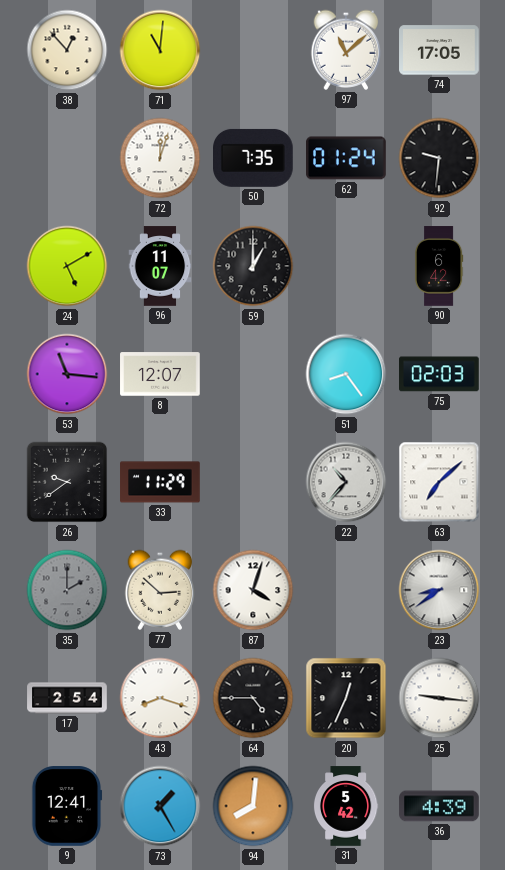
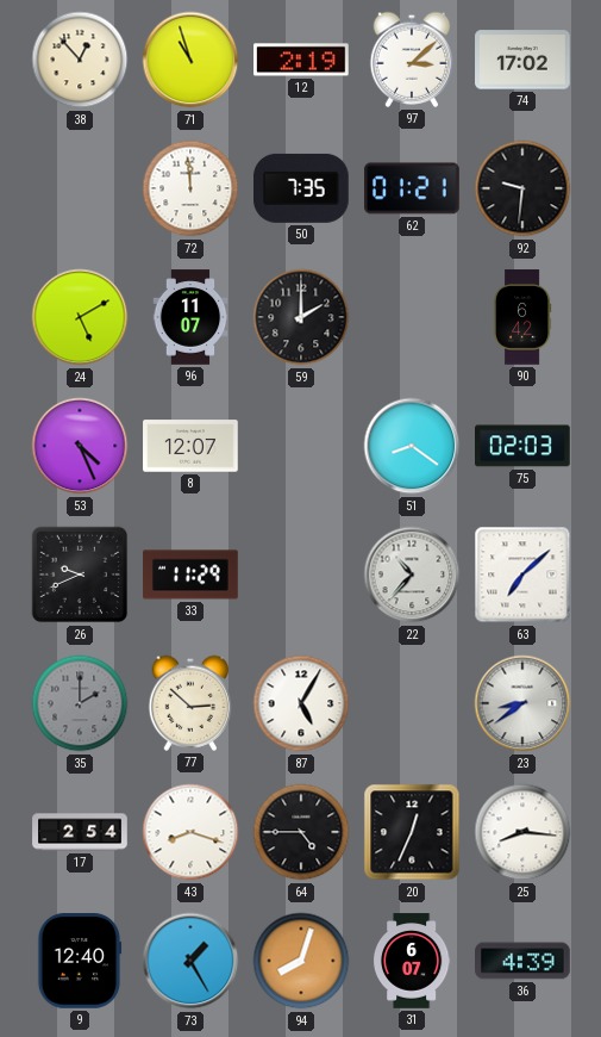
71: 11:01 -> 10:57
12: none -> 2:19
97: 11:08 -> 3:08
74: 17:05 -> 17:02
72: 12:03 -> 11:59
62: 01:24 -> 01:21
59: 1:00 -> 2:00
53: 11:16 -> 4:26
51: 8:24 -> 8:21
26: 9:39 -> 9:41
87: 4:03 -> 5:05
25: 9:16 -> 8:16
9: 12:41 -> 12:40
94: 8:01 -> 8:03
31: 5:42 -> 6:07
